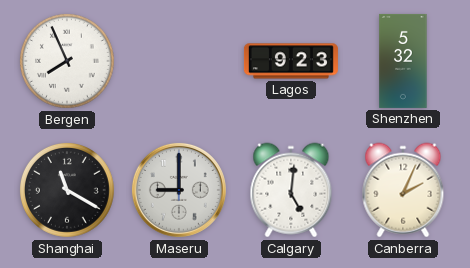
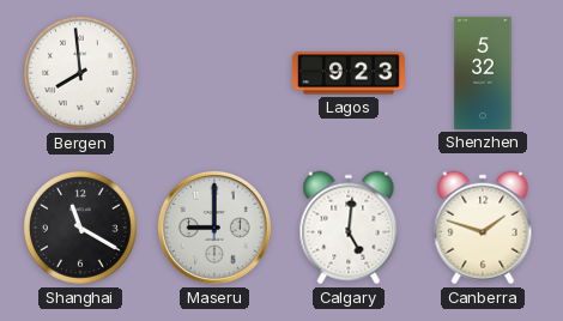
Bergen: 7:56 -> 7:59
Canberra: 2:04 -> 1:48
